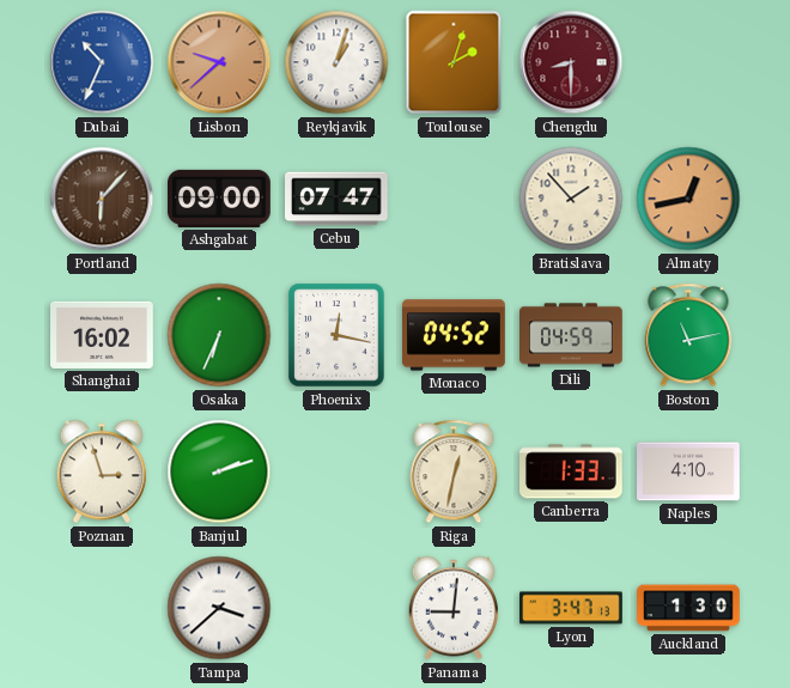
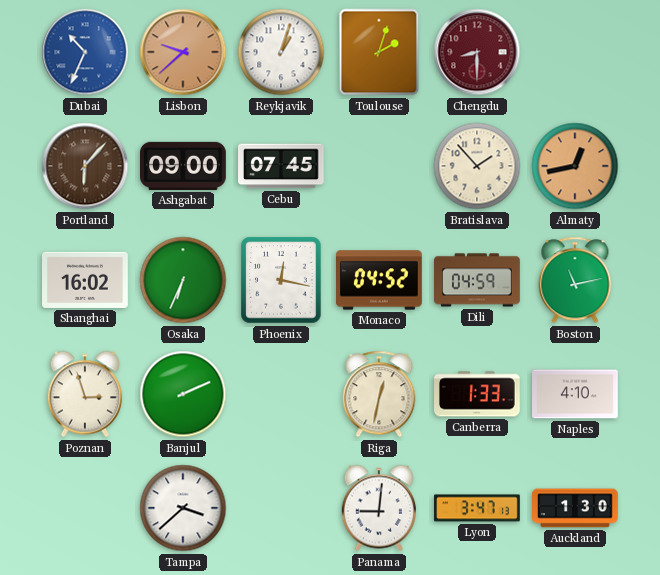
Cebu: 07:47 -> 07:45
Banjul: 2:12 -> 2:11
